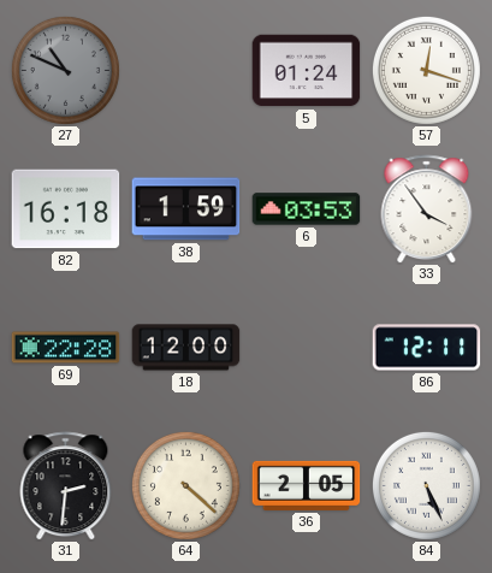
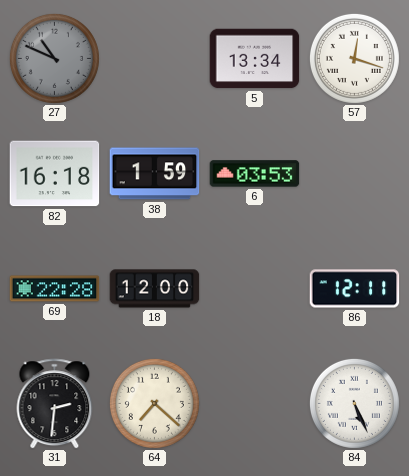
5: 01:24 -> 13:34
33: 3:54 -> none
64: 4:22 -> 7:22
36: 2:05 -> none
